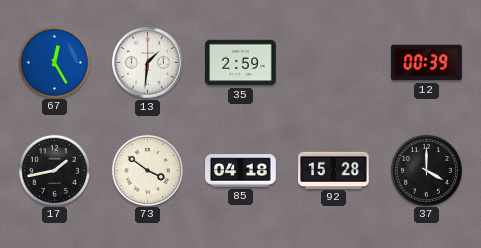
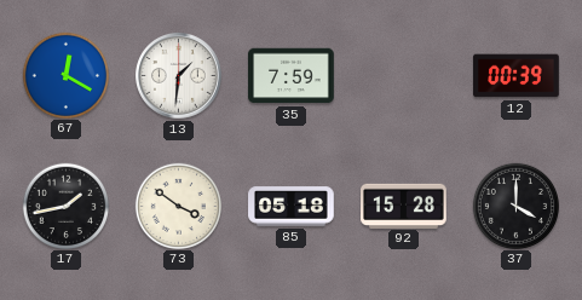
67: 12:25 -> 12:20
35: 2:59 -> 7:59
85: 04:18 -> 05:18
